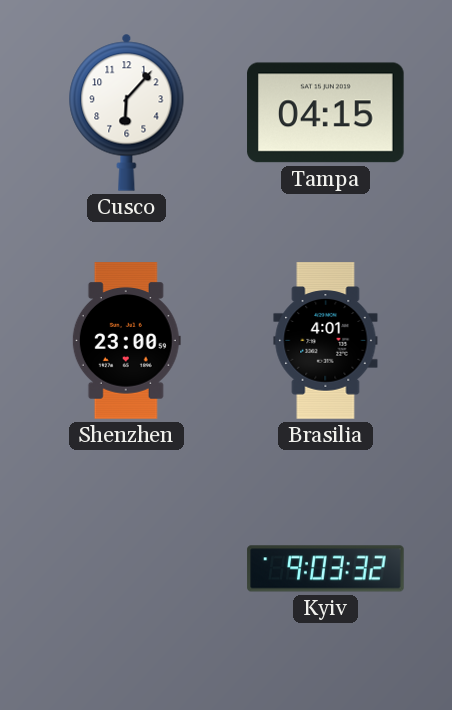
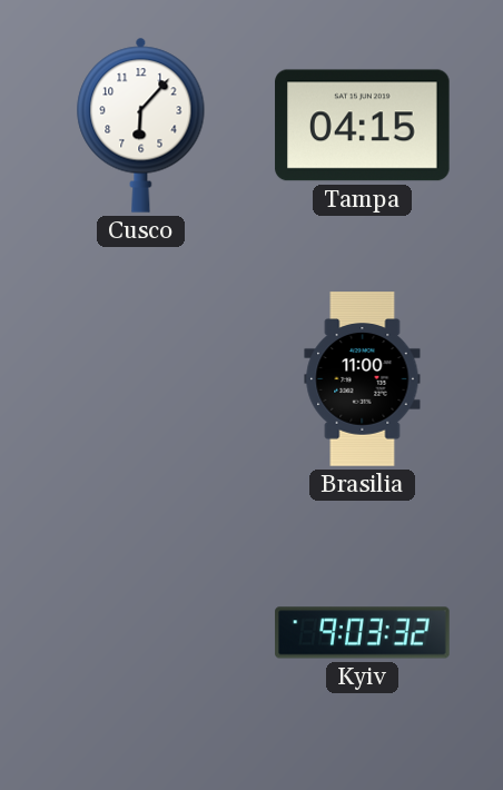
Shenzhen: 23:00 -> none
Brasilia: 4:01 -> 11:00
